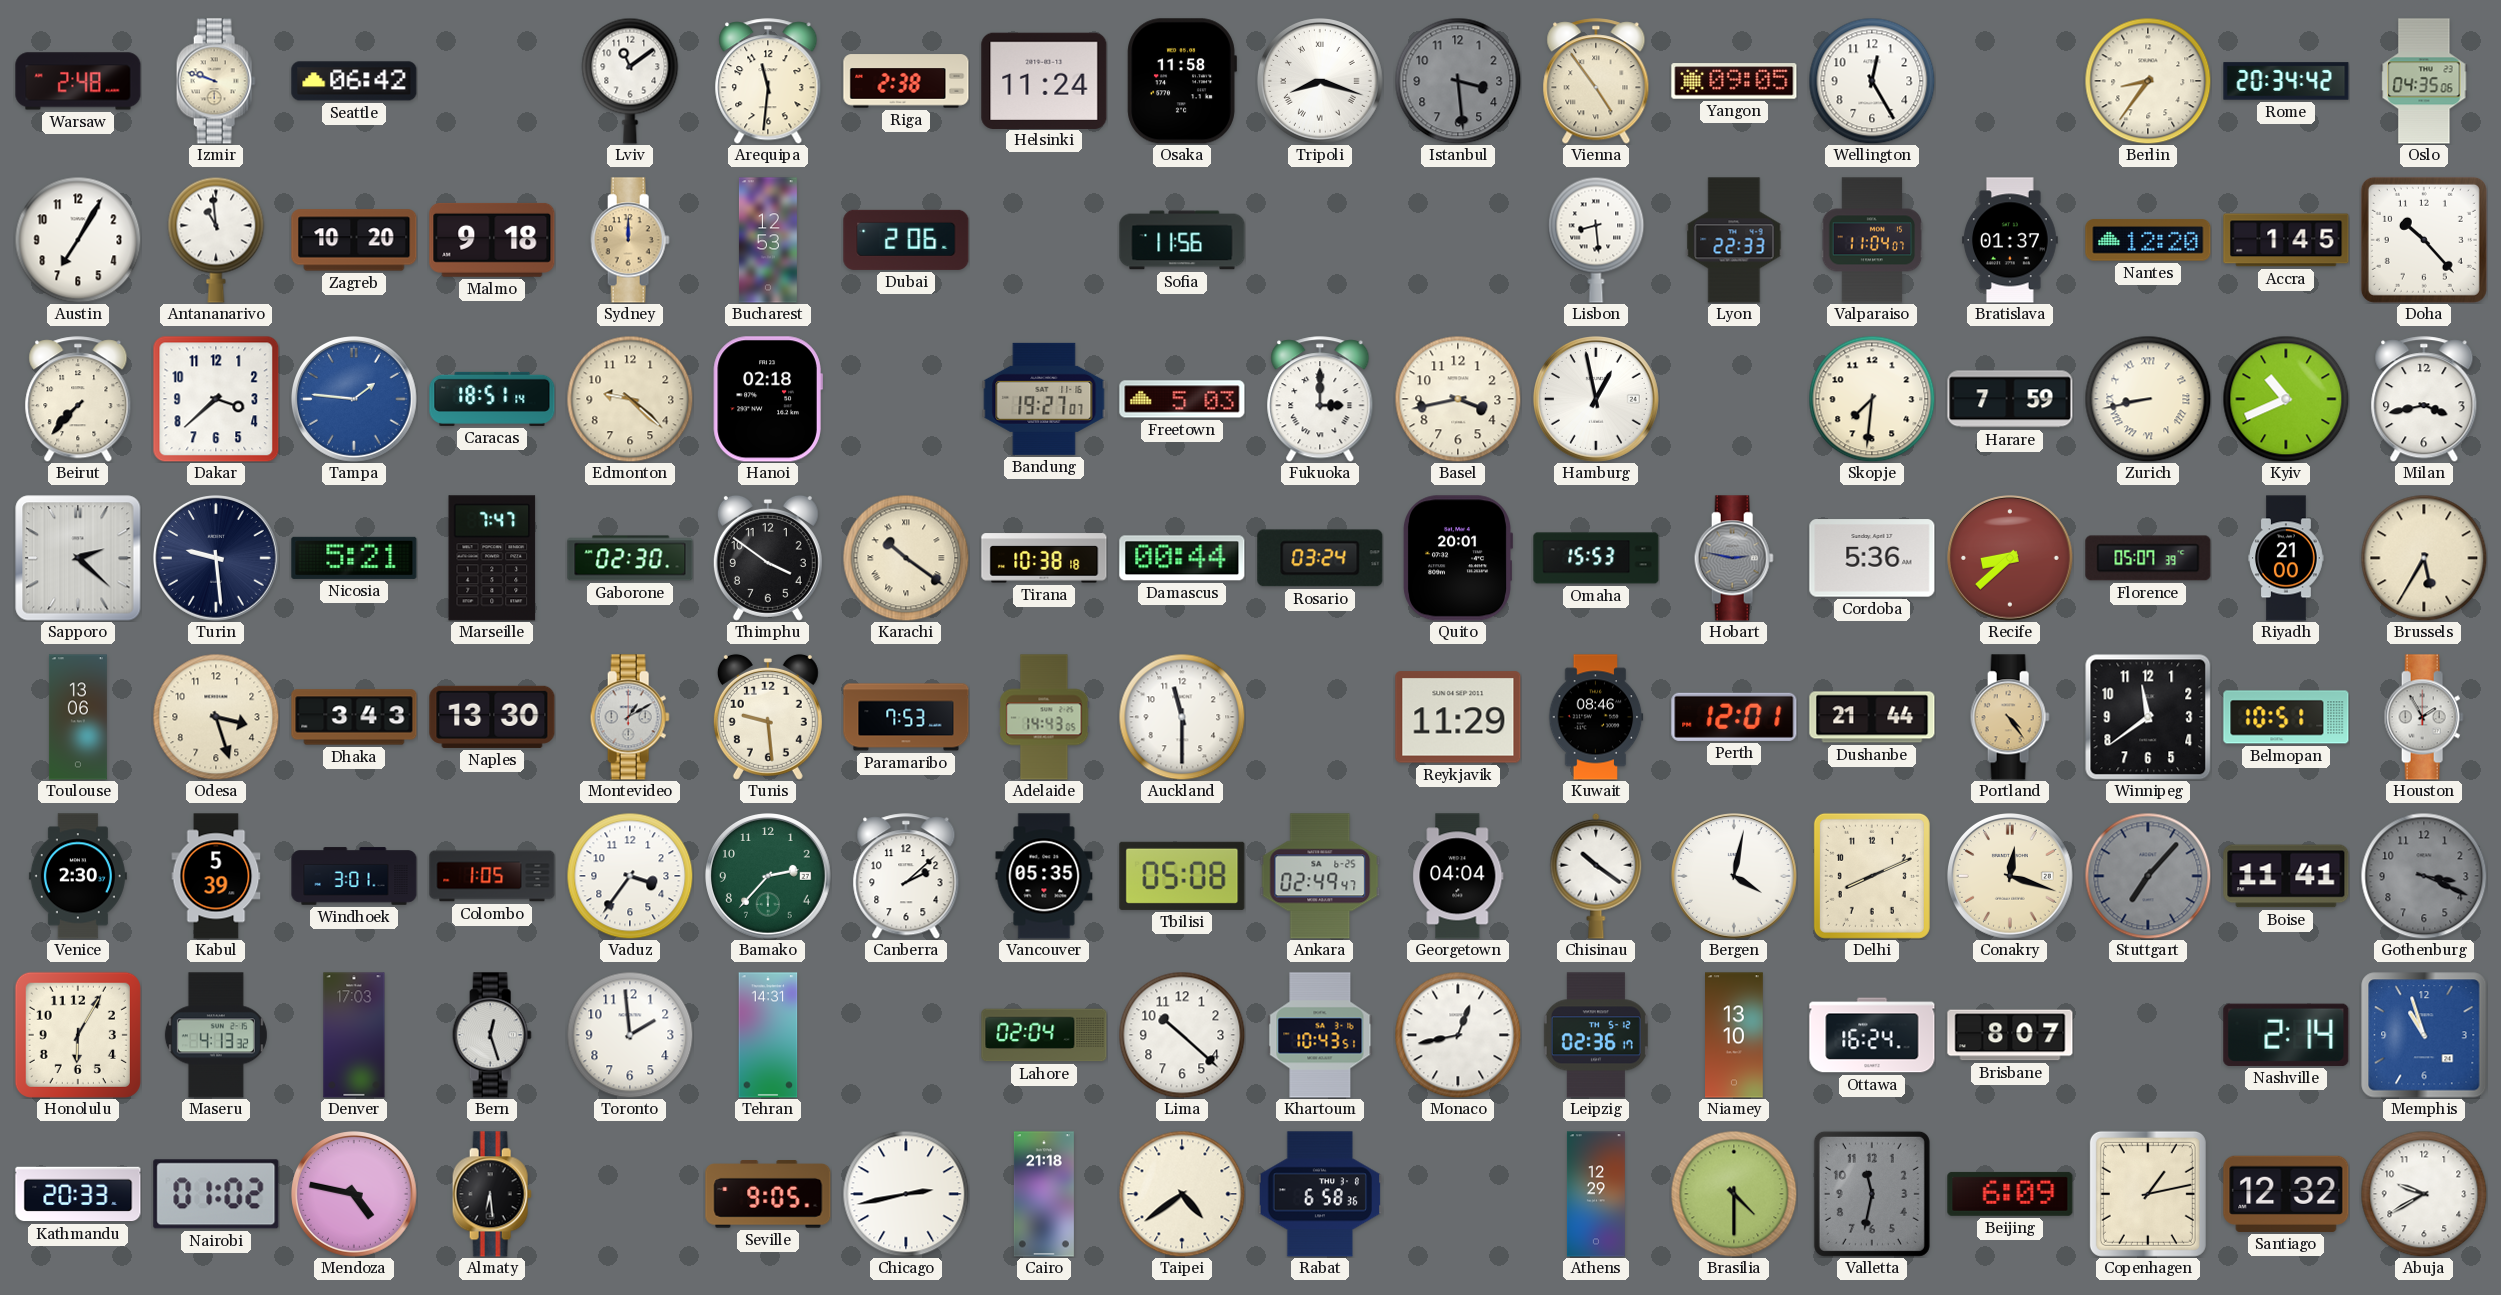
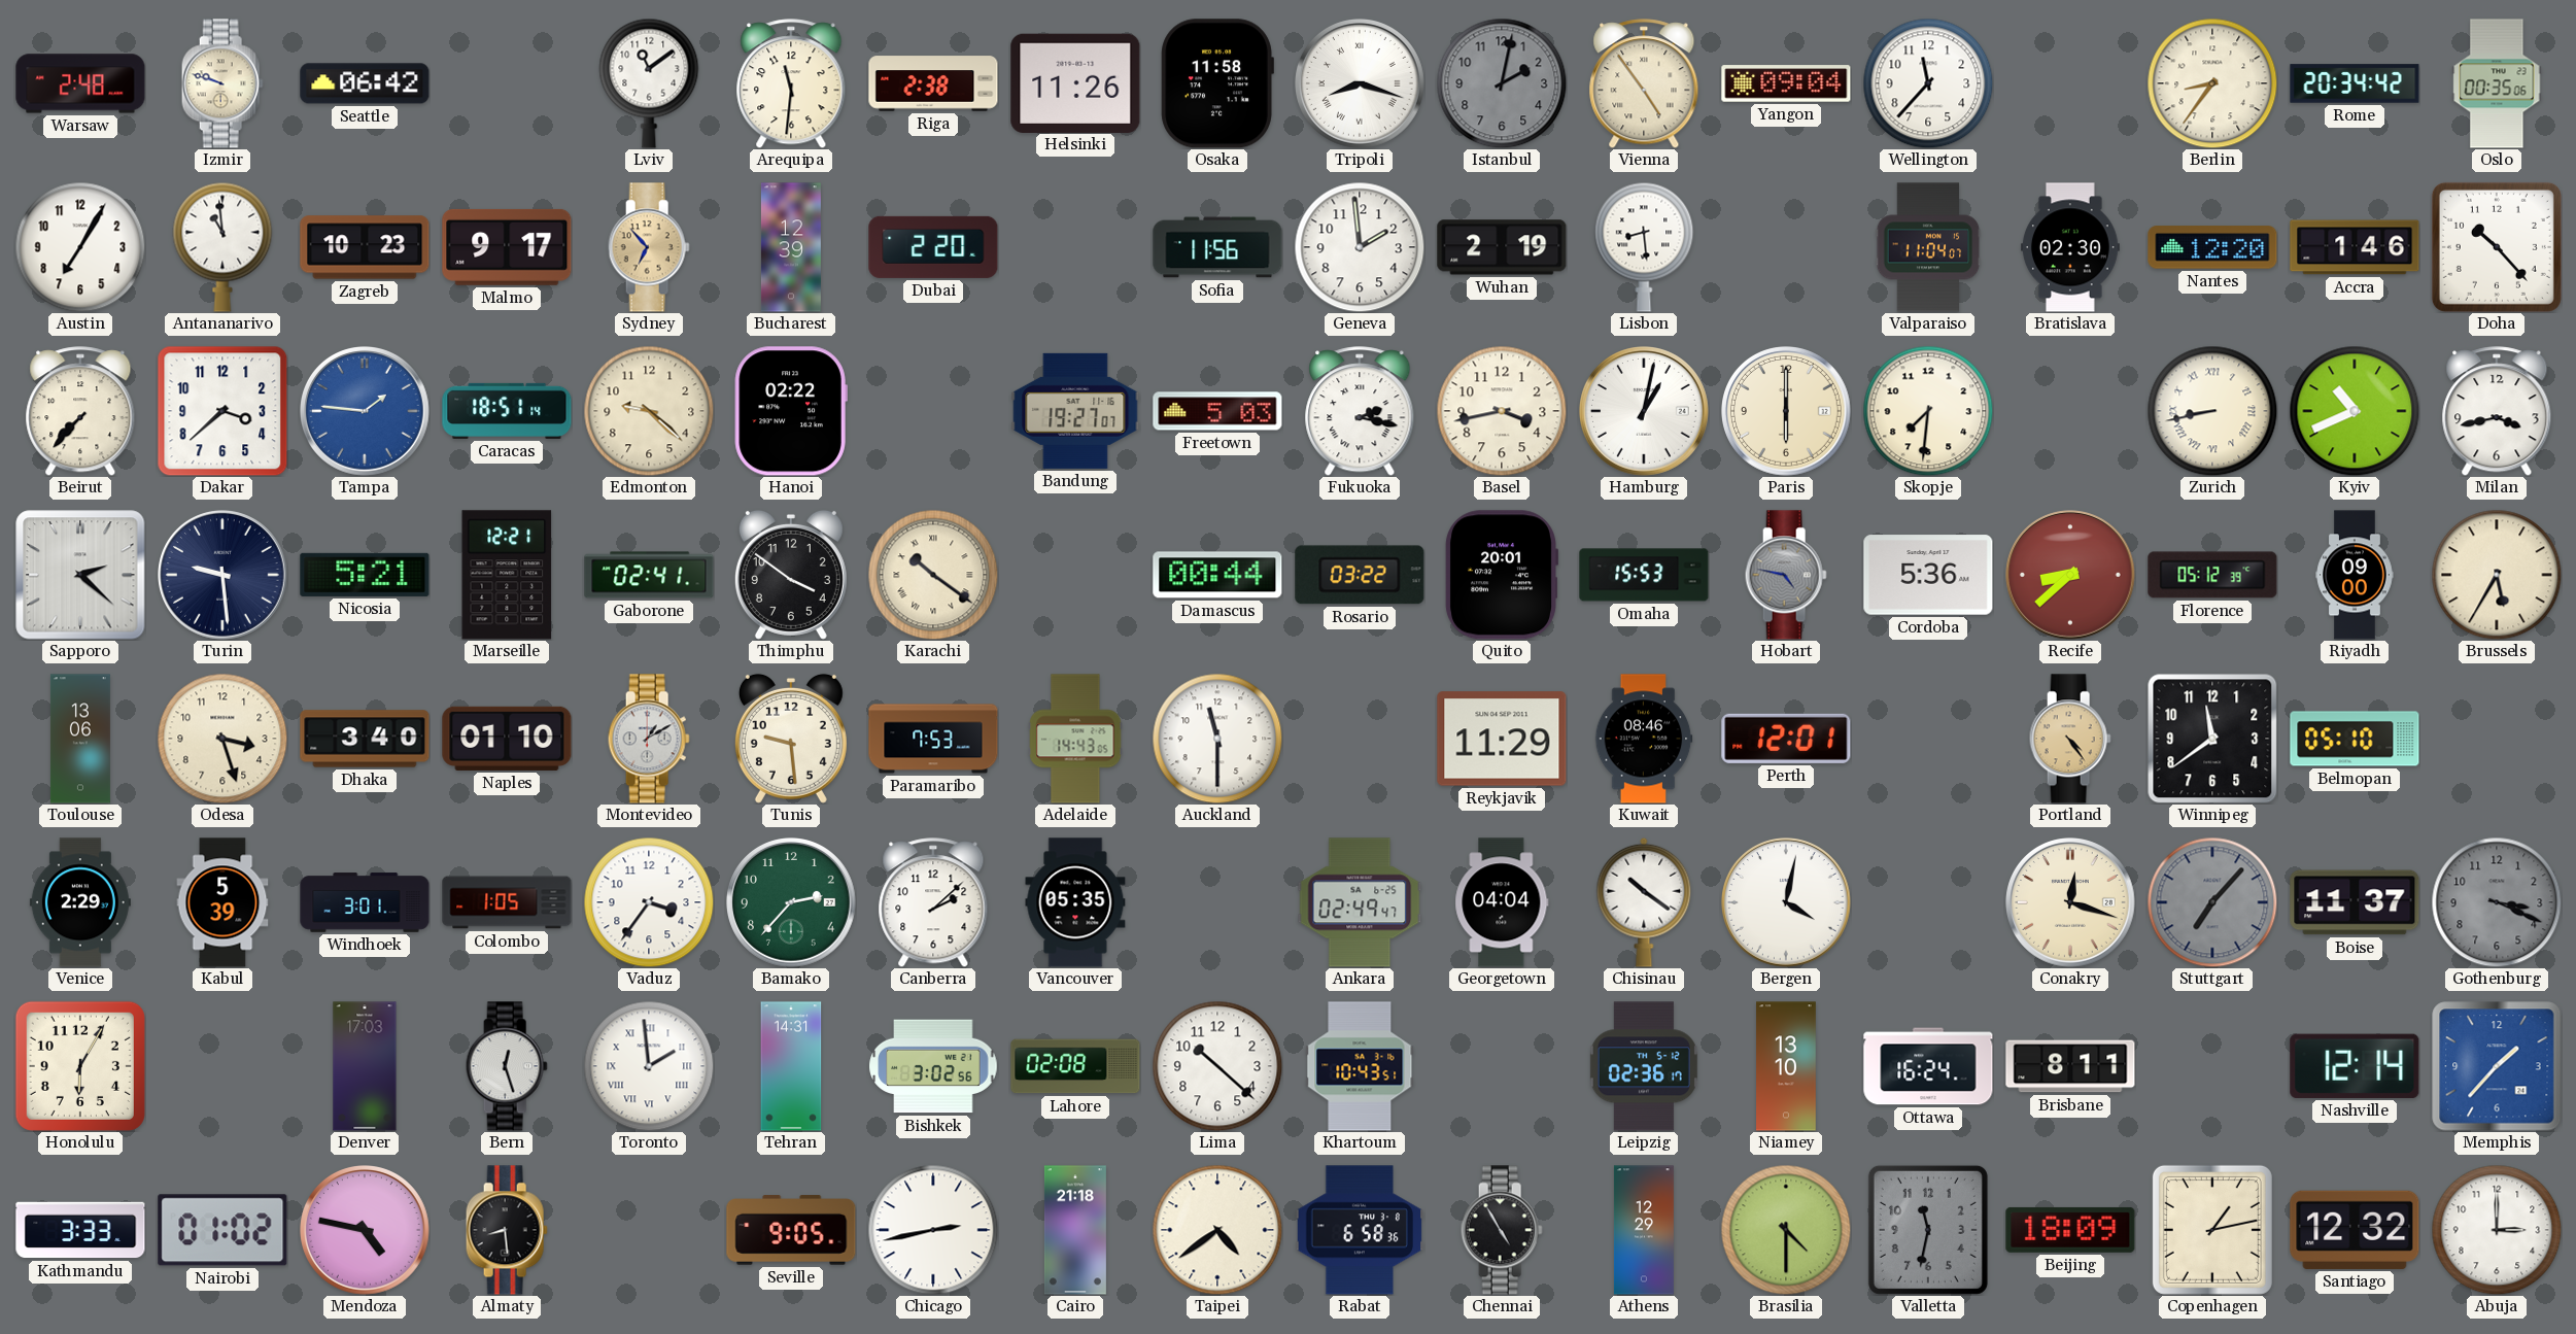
Helsinki: 11:24 -> 11:26
Istanbul: 3:29 -> 2:02
Yangon: 09:05 -> 09:04
Wellington: 12:25 -> 11:37
Oslo: 04:35 -> 00:35
Zagreb: 10:20 -> 10:23
Malmo: 9:18 -> 9:17
Sydney: 12:00 -> 6:53
Bucharest: 12:53 -> 12:39
Dubai: 2:06 -> 2:20
Geneva: none -> 1:59
Wuhan: none -> 2:19
Lyon: 22:33 -> none
Bratislava: 01:37 -> 02:30
Accra: 1:45 -> 1:46
Hanoi: 02:18 -> 02:22
Fukuoka: 3:00 -> 2:17
Hamburg: 12:58 -> 1:02
Paris: none -> 6:00
Harare: 7:59 -> none
Marseille: 7:47 -> 12:21
Gaborone: 02:30 -> 02:41
Tirana: 10:38 -> none
Rosario: 03:24 -> 03:22
Hobart: 2:47 -> 4:47
Florence: 05:07 -> 05:12
Riyadh: 21:00 -> 09:00
Dhaka: 3:43 -> 3:40
Naples: 13:30 -> 01:10
Dushanbe: 21:44 -> none
Belmopan: 10:51 -> 05:10
Houston: 1:55 -> none
Venice: 2:30 -> 2:29
Tbilisi: 05:08 -> none
Delhi: 8:11 -> none
Boise: 11:41 -> 11:37
Maseru: 4:13 -> none
Toronto numerals: Arabic -> Roman
Bishkek: none -> 3:02
Lahore: 02:04 -> 02:08
Monaco: 12:43 -> none
Brisbane: 8:07 -> 8:11
Nashville: 2:14 -> 12:14
Memphis: 10:57 -> 1:37
Kathmandu: 20:33 -> 3:33
Almaty: 6:29 -> 8:29
Chennai: none -> 4:55
Beijing: 6:09 -> 18:09
Abuja: 9:40 -> 3:00
